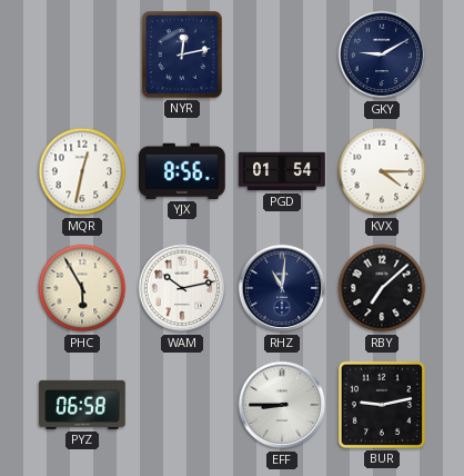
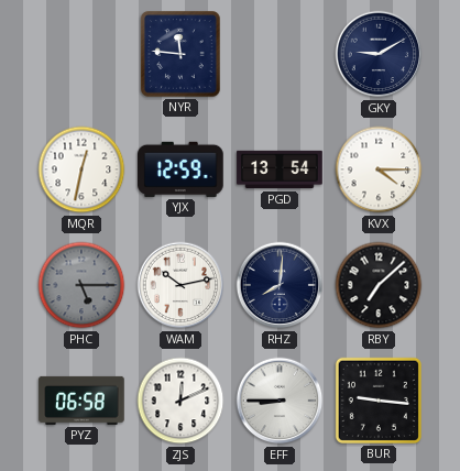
NYR: 12:13 -> 11:46
YJX: 8:56 -> 12:59
PGD: 01:54 -> 13:54
PHC: 5:55 -> 5:15
PHC dial: cream -> grey
RHZ: 11:01 -> 8:01
ZJS: none -> 12:11
BUR: 9:13 -> 9:16
